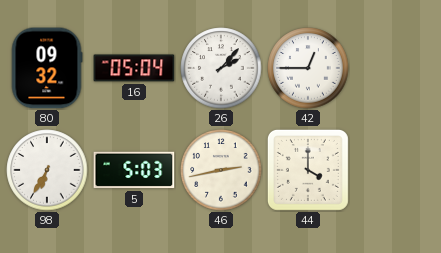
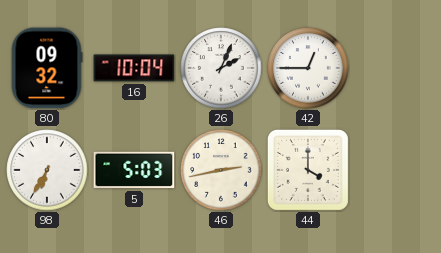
16: 05:04 -> 10:04
26: 2:07 -> 2:04
